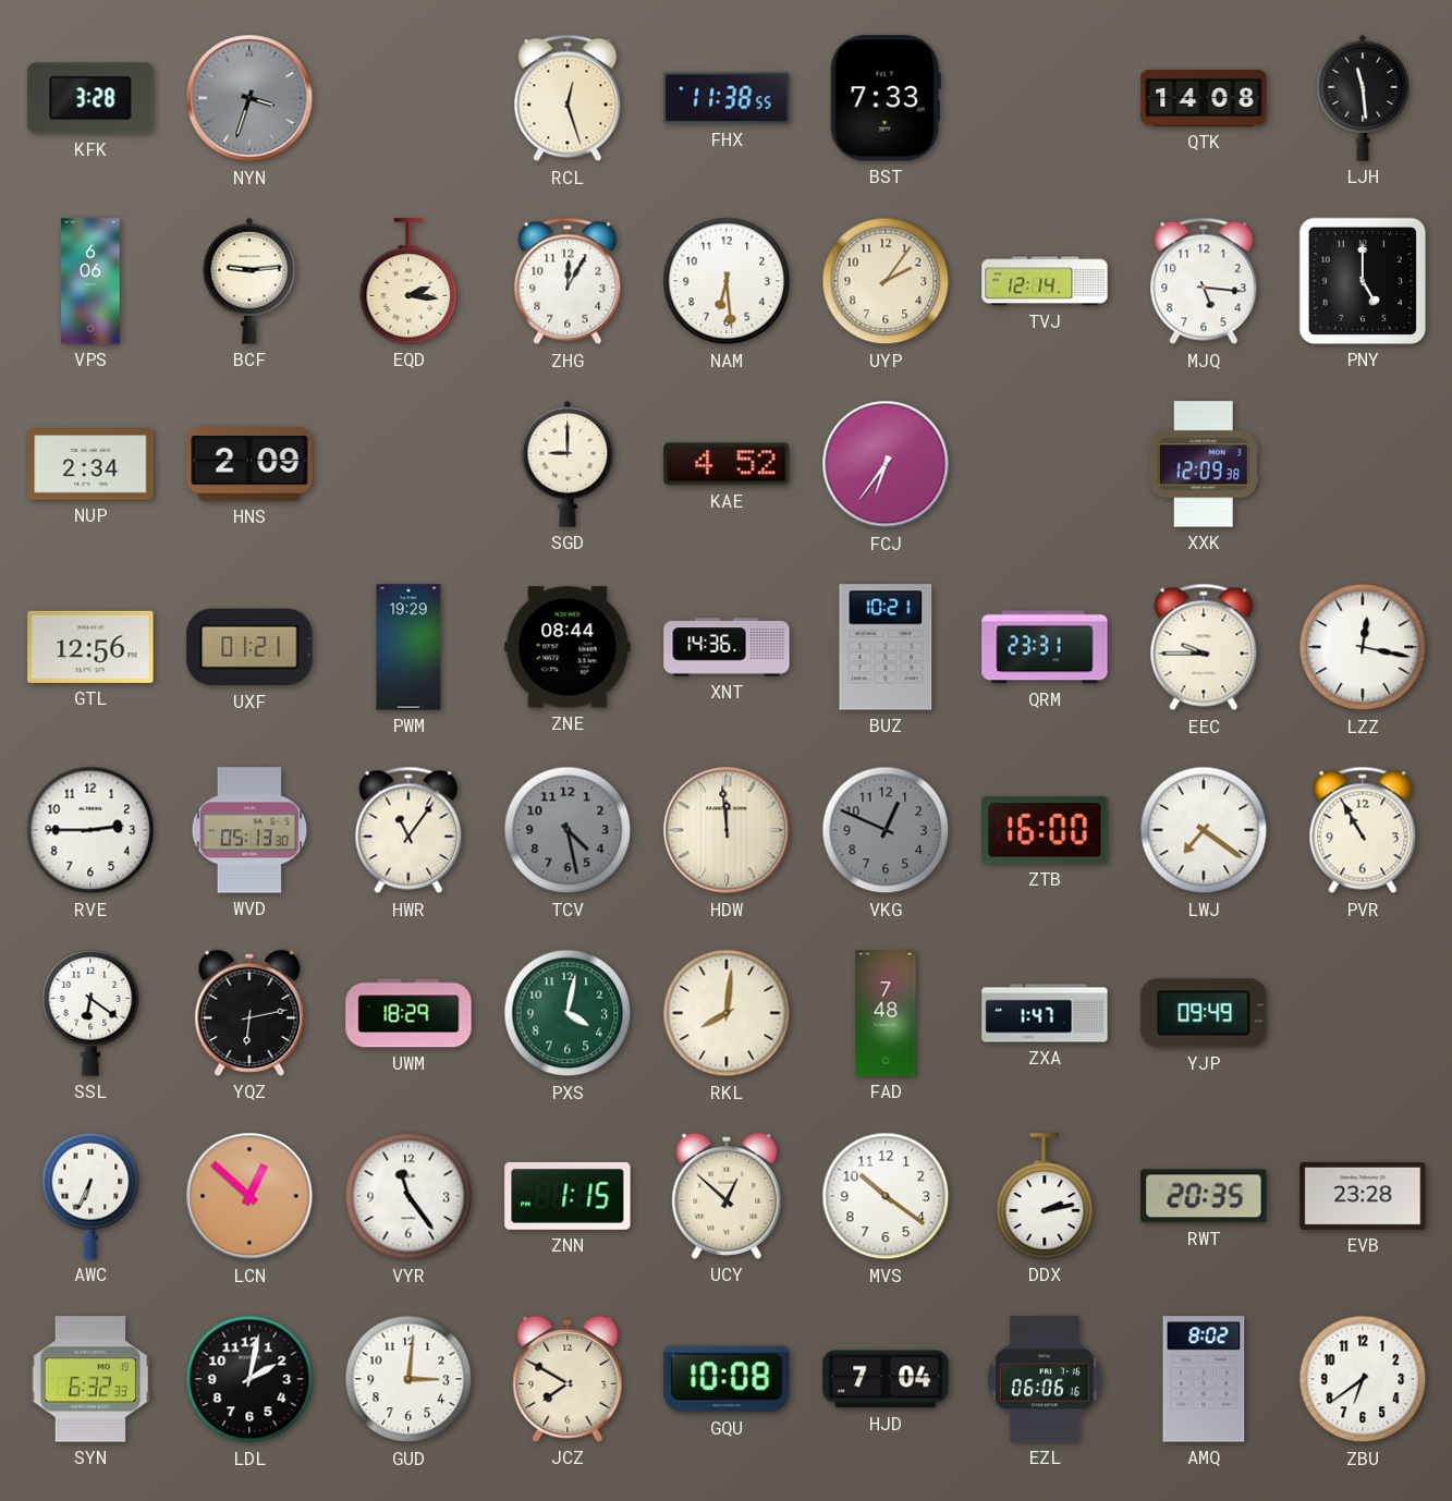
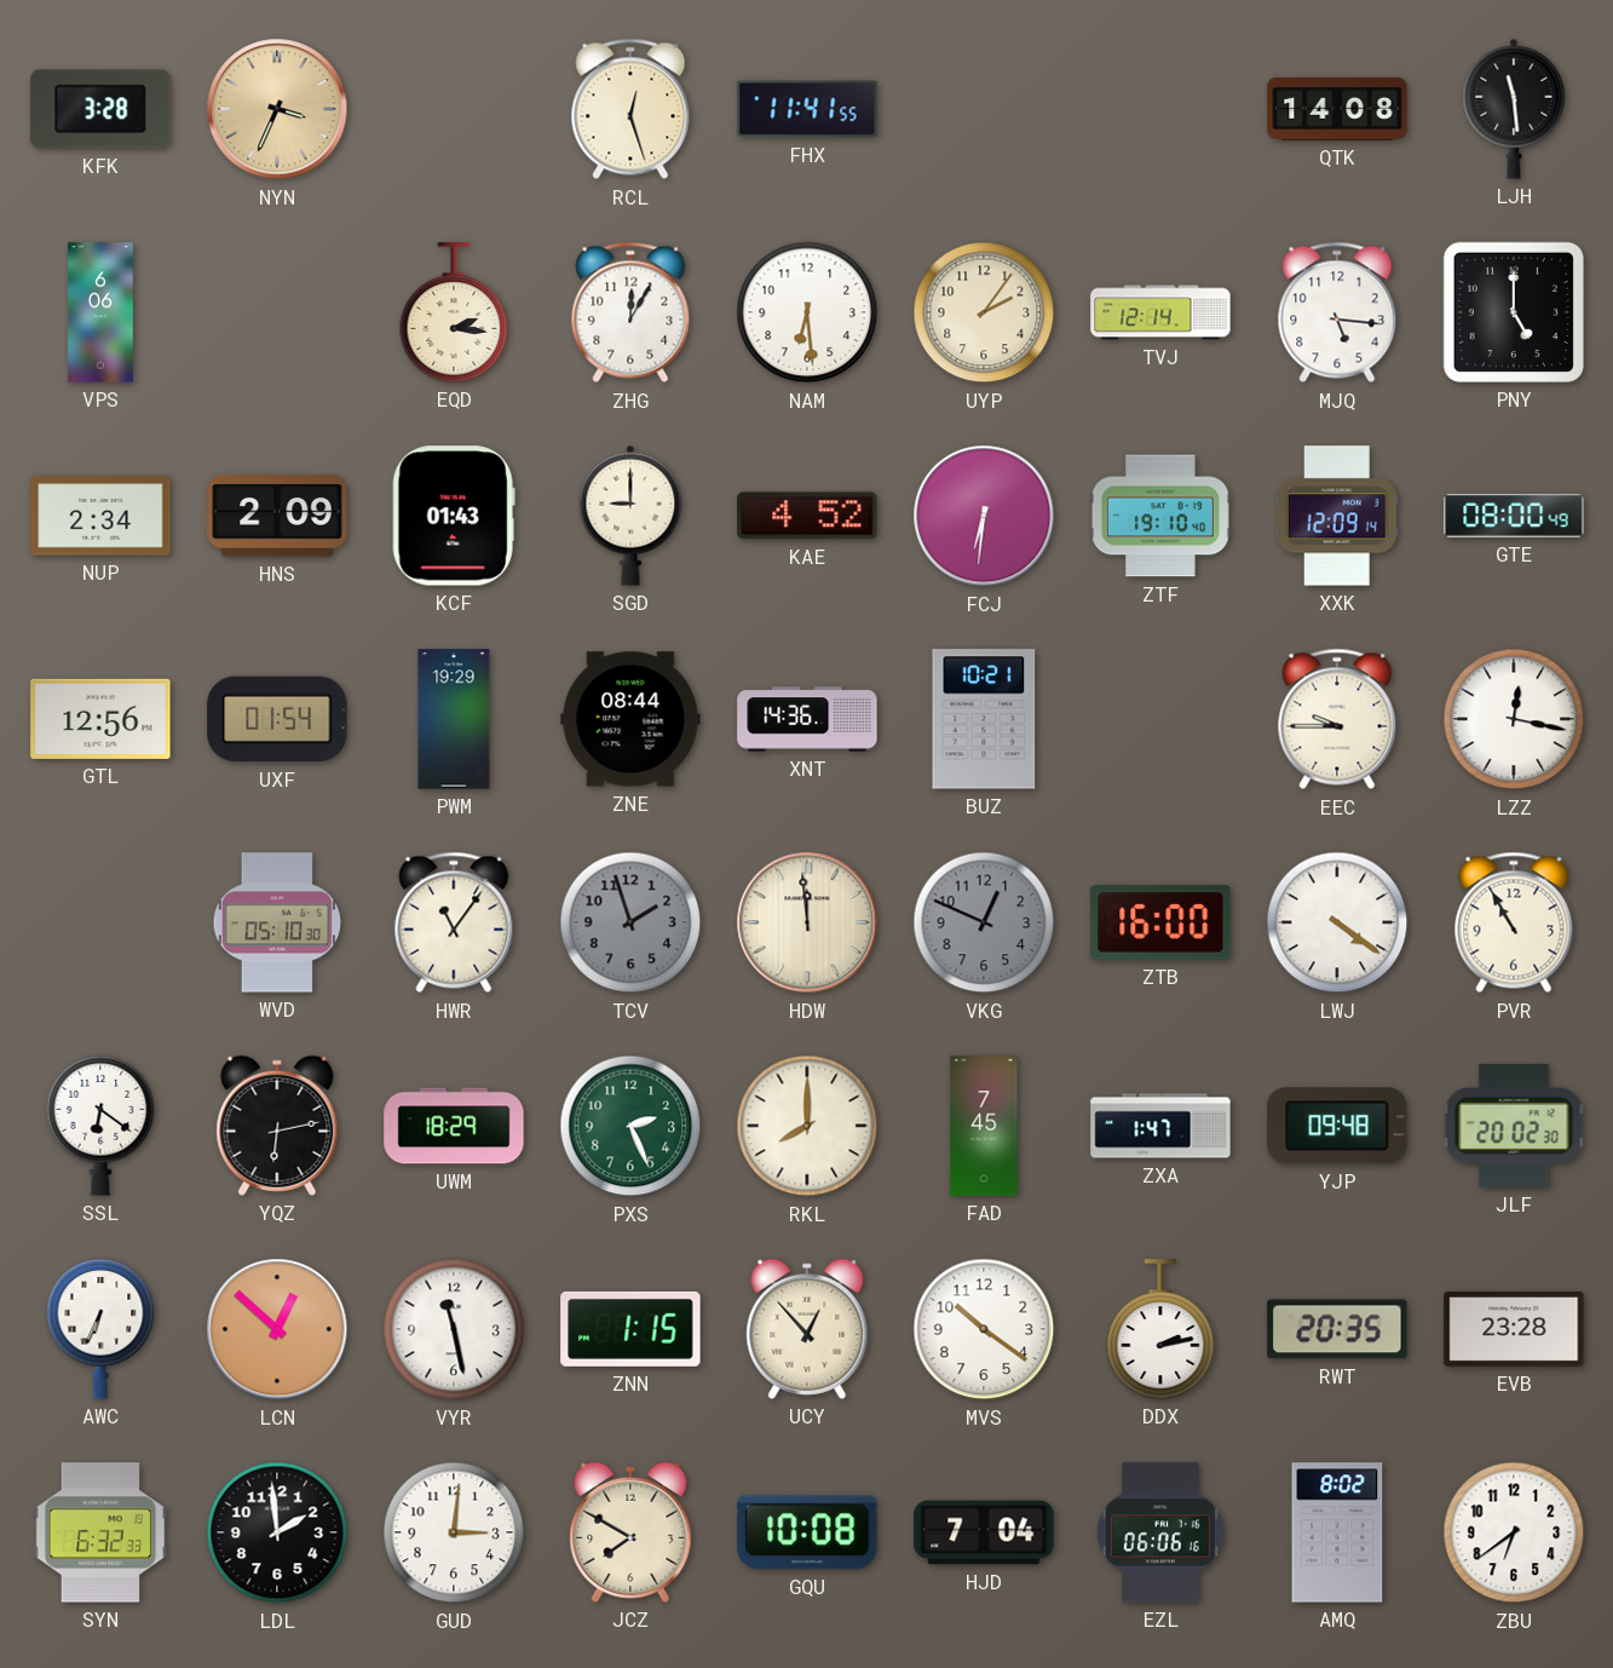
NYN: 3:33 -> 3:34
NYN dial: grey -> champagne
FHX: 11:38 -> 11:41
BST: 7:33 -> none
BCF: 9:14 -> none
KCF: none -> 01:43
FCJ: 6:36 -> 6:31
ZTF: none -> 19:10
XXK: 12:09:38 -> 12:09:14
GTE: none -> 08:00
UXF: 01:21 -> 01:54
QRM: 23:31 -> none
RVE: 2:45 -> none
WVD: 05:13 -> 05:10
TCV: 4:28 -> 1:57
LWJ: 7:21 -> 4:21
PXS: 4:02 -> 2:26
RKL: 8:01 -> 8:00
FAD: 7:48 -> 7:45
YJP: 09:49 -> 09:48
JLF: none -> 20:02
VYR: 11:24 -> 11:28
UCY: 12:52 -> 12:53
LDL: 2:02 -> 1:59
